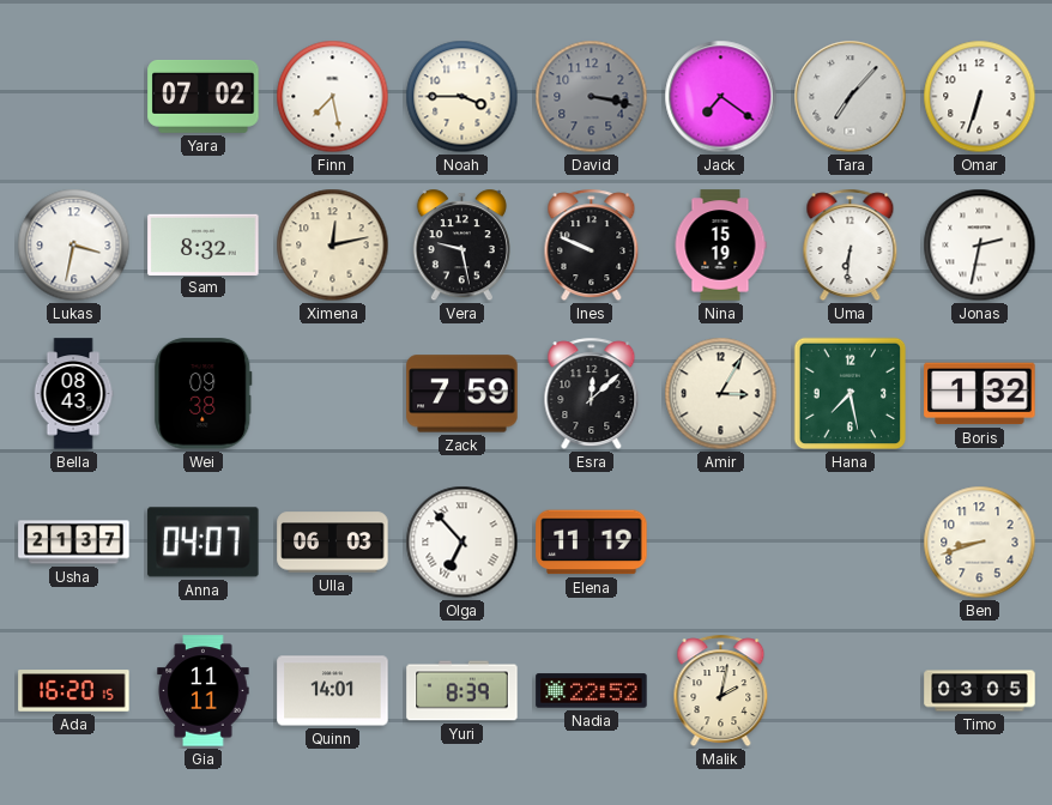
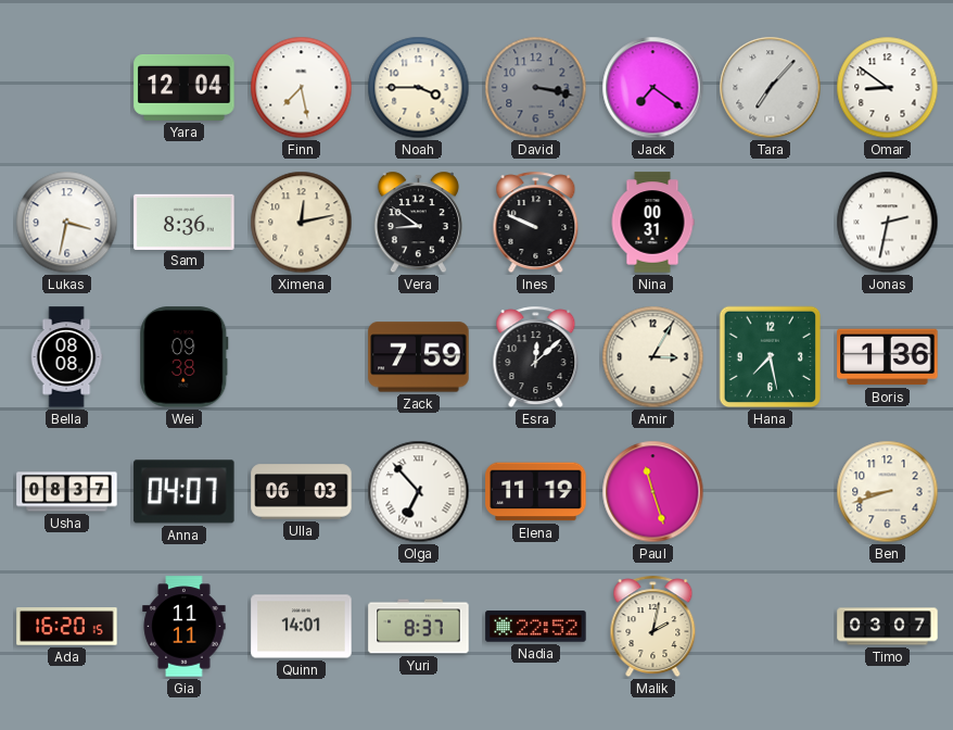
Yara: 07:02 -> 12:04
Omar: 6:33 -> 8:51
Sam: 8:32 -> 8:36
Vera: 9:28 -> 8:51
Nina: 15:19 -> 00:31
Uma: 6:31 -> none
Bella: 08:43 -> 08:08
Boris: 1:32 -> 1:36
Usha: 21:37 -> 08:37
Paul: none -> 11:27
Yuri: 8:39 -> 8:37
Timo: 03:05 -> 03:07
